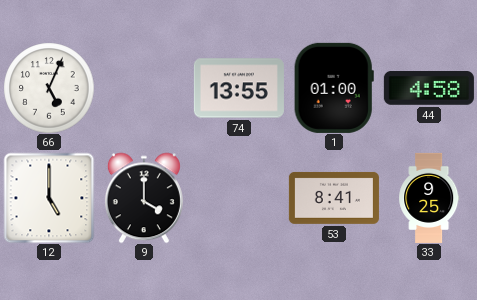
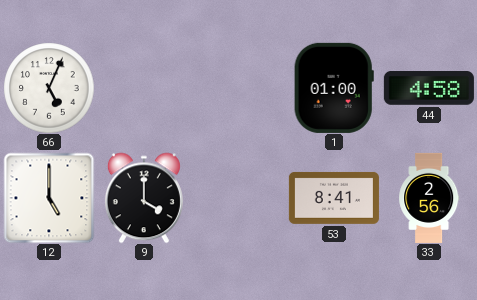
74: 13:55 -> none
33: 9:25 -> 2:56
